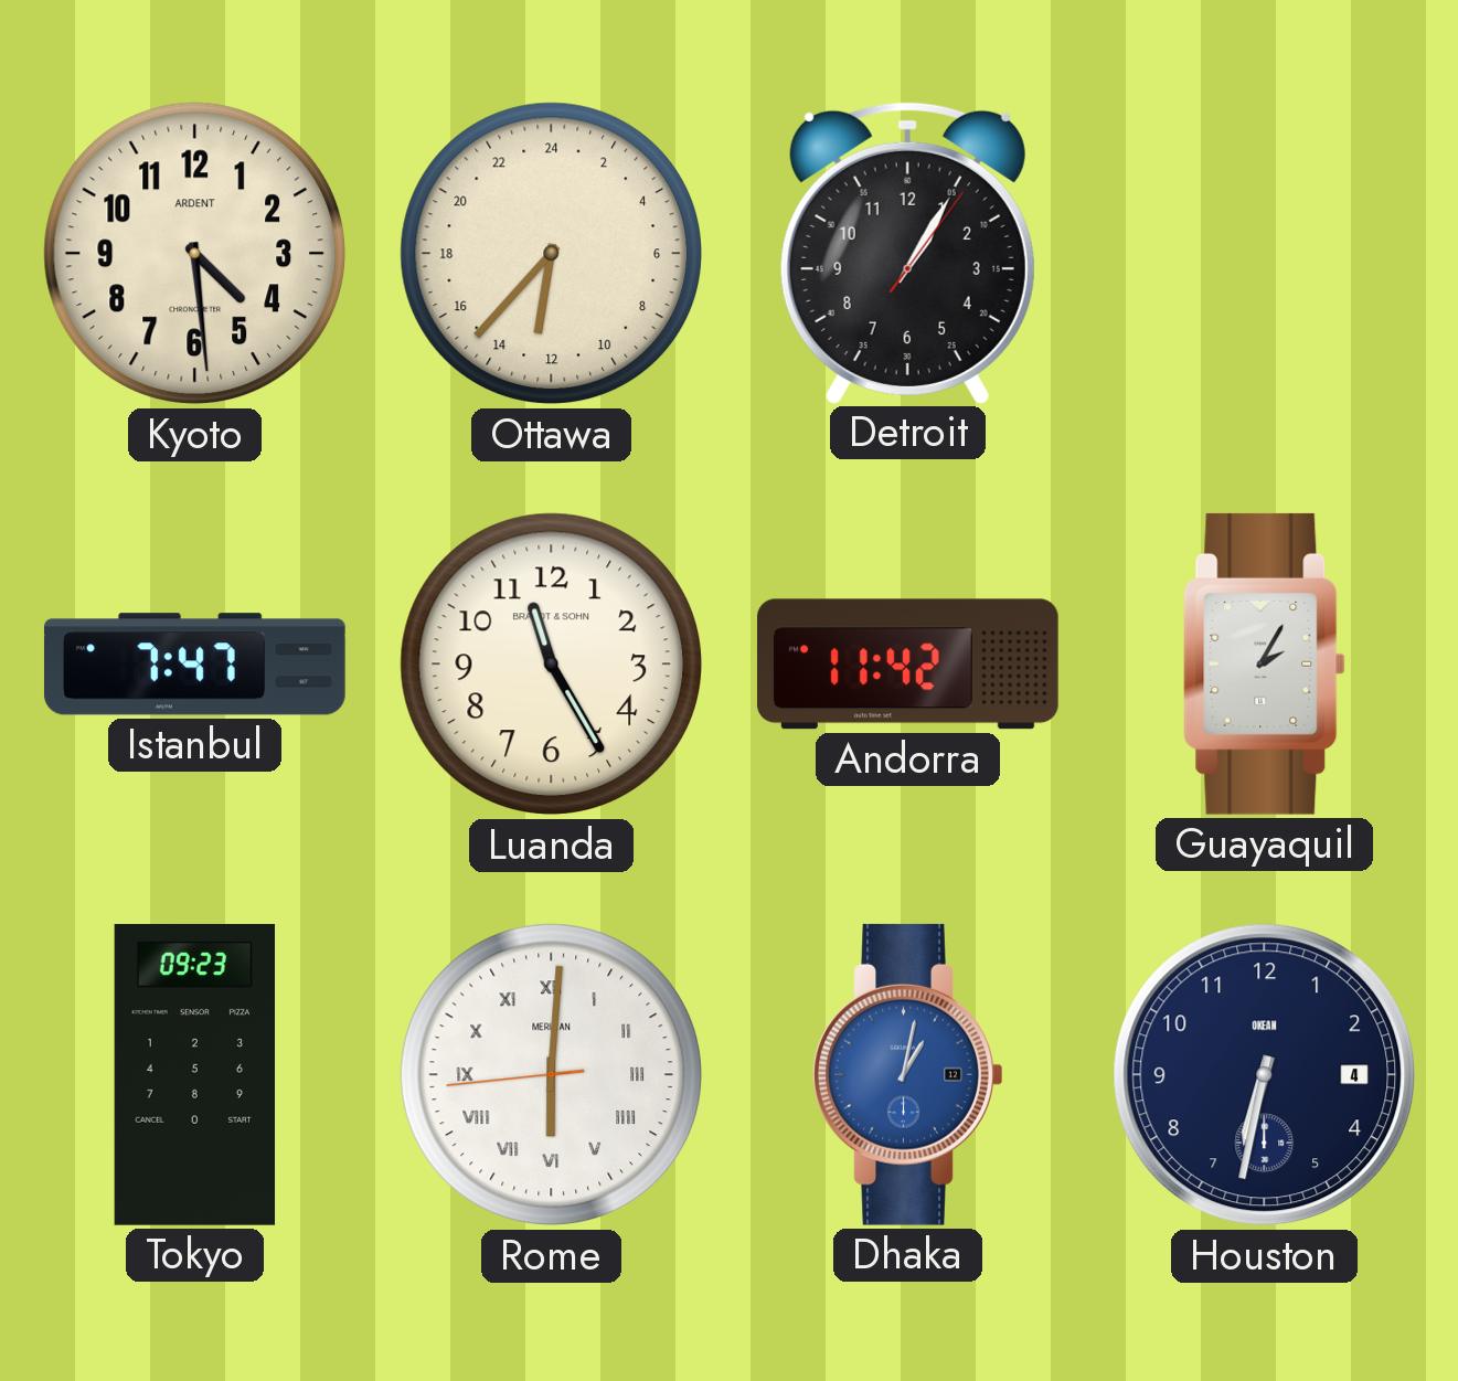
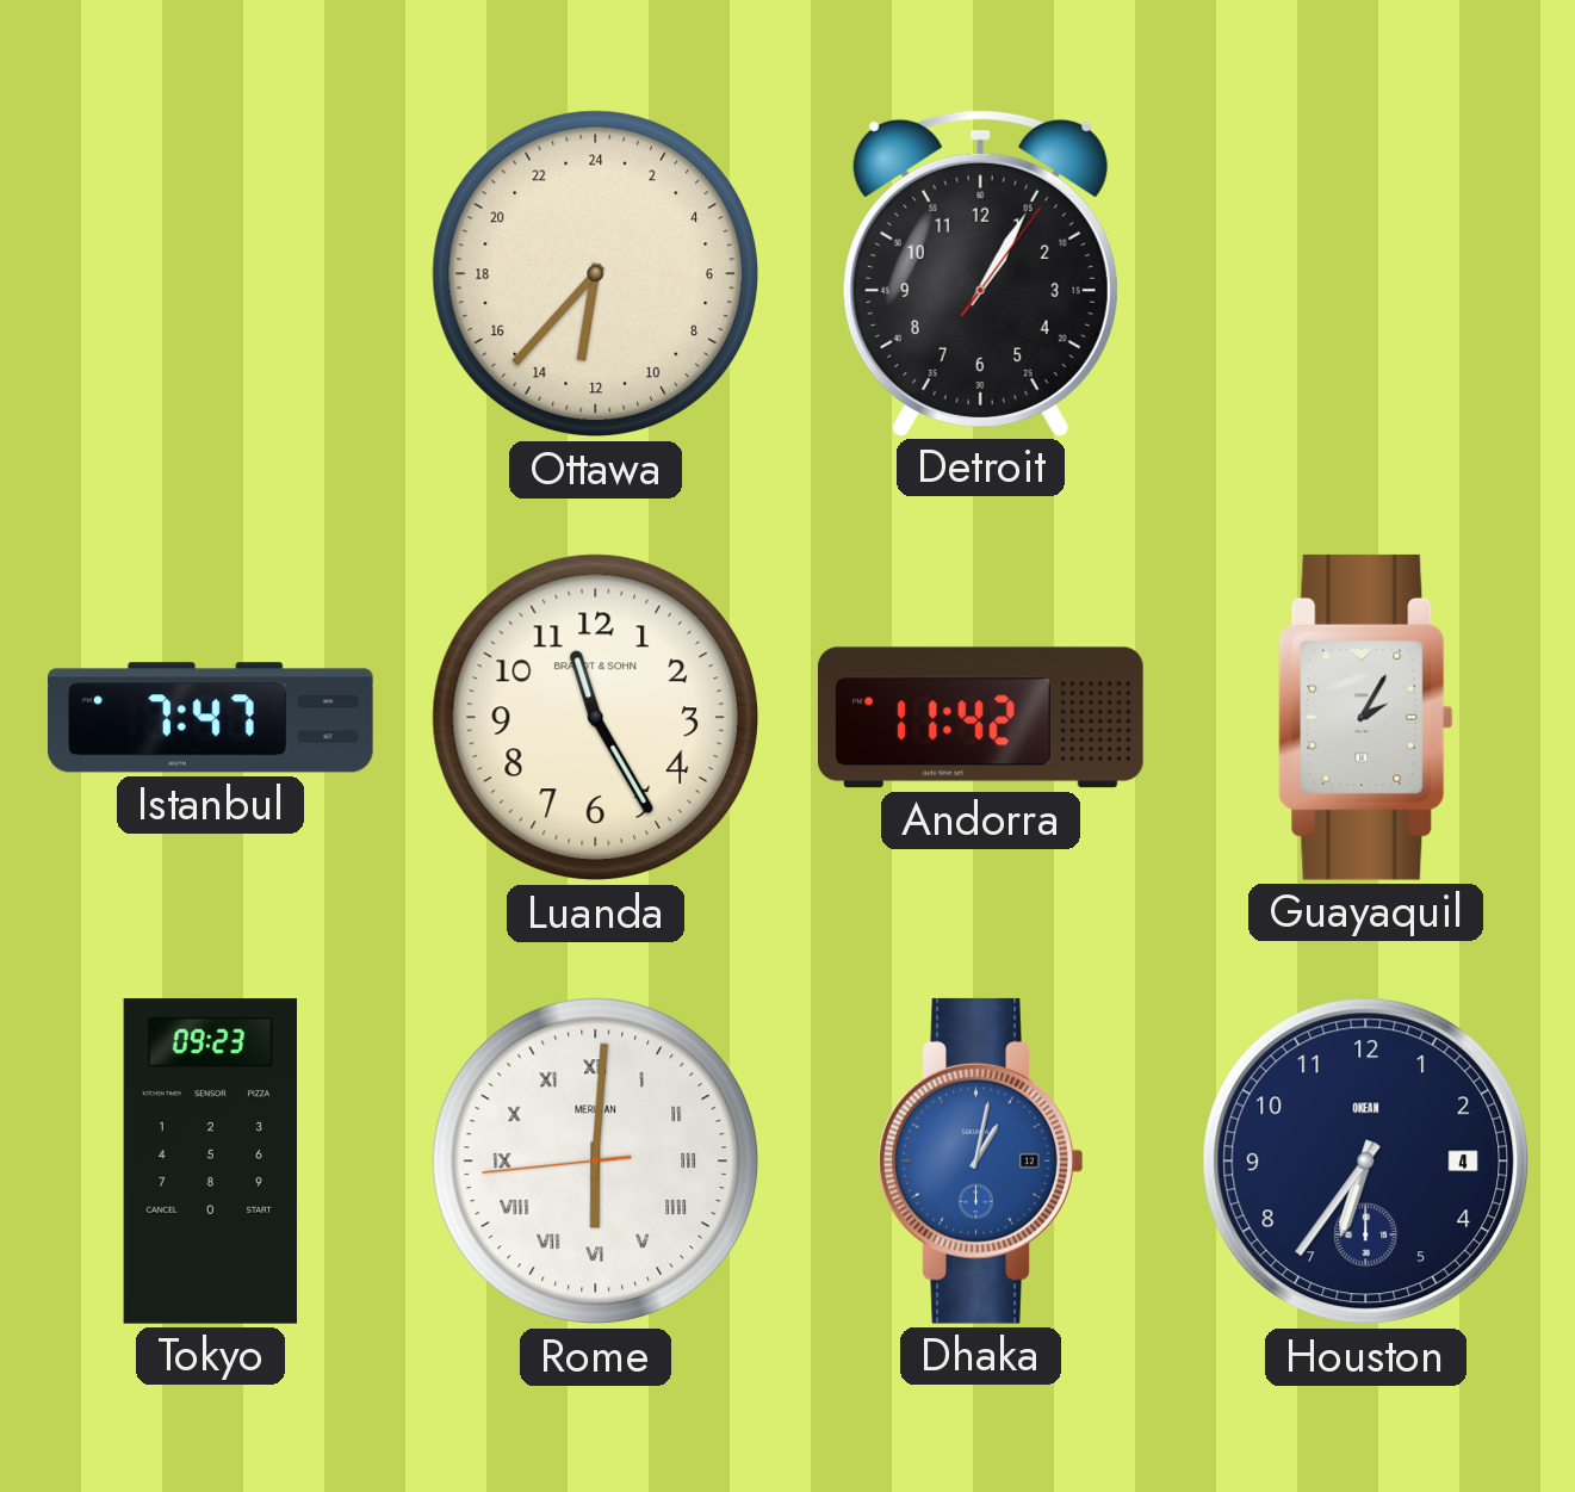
Kyoto: 4:29 -> none
Houston: 6:32 -> 6:36
